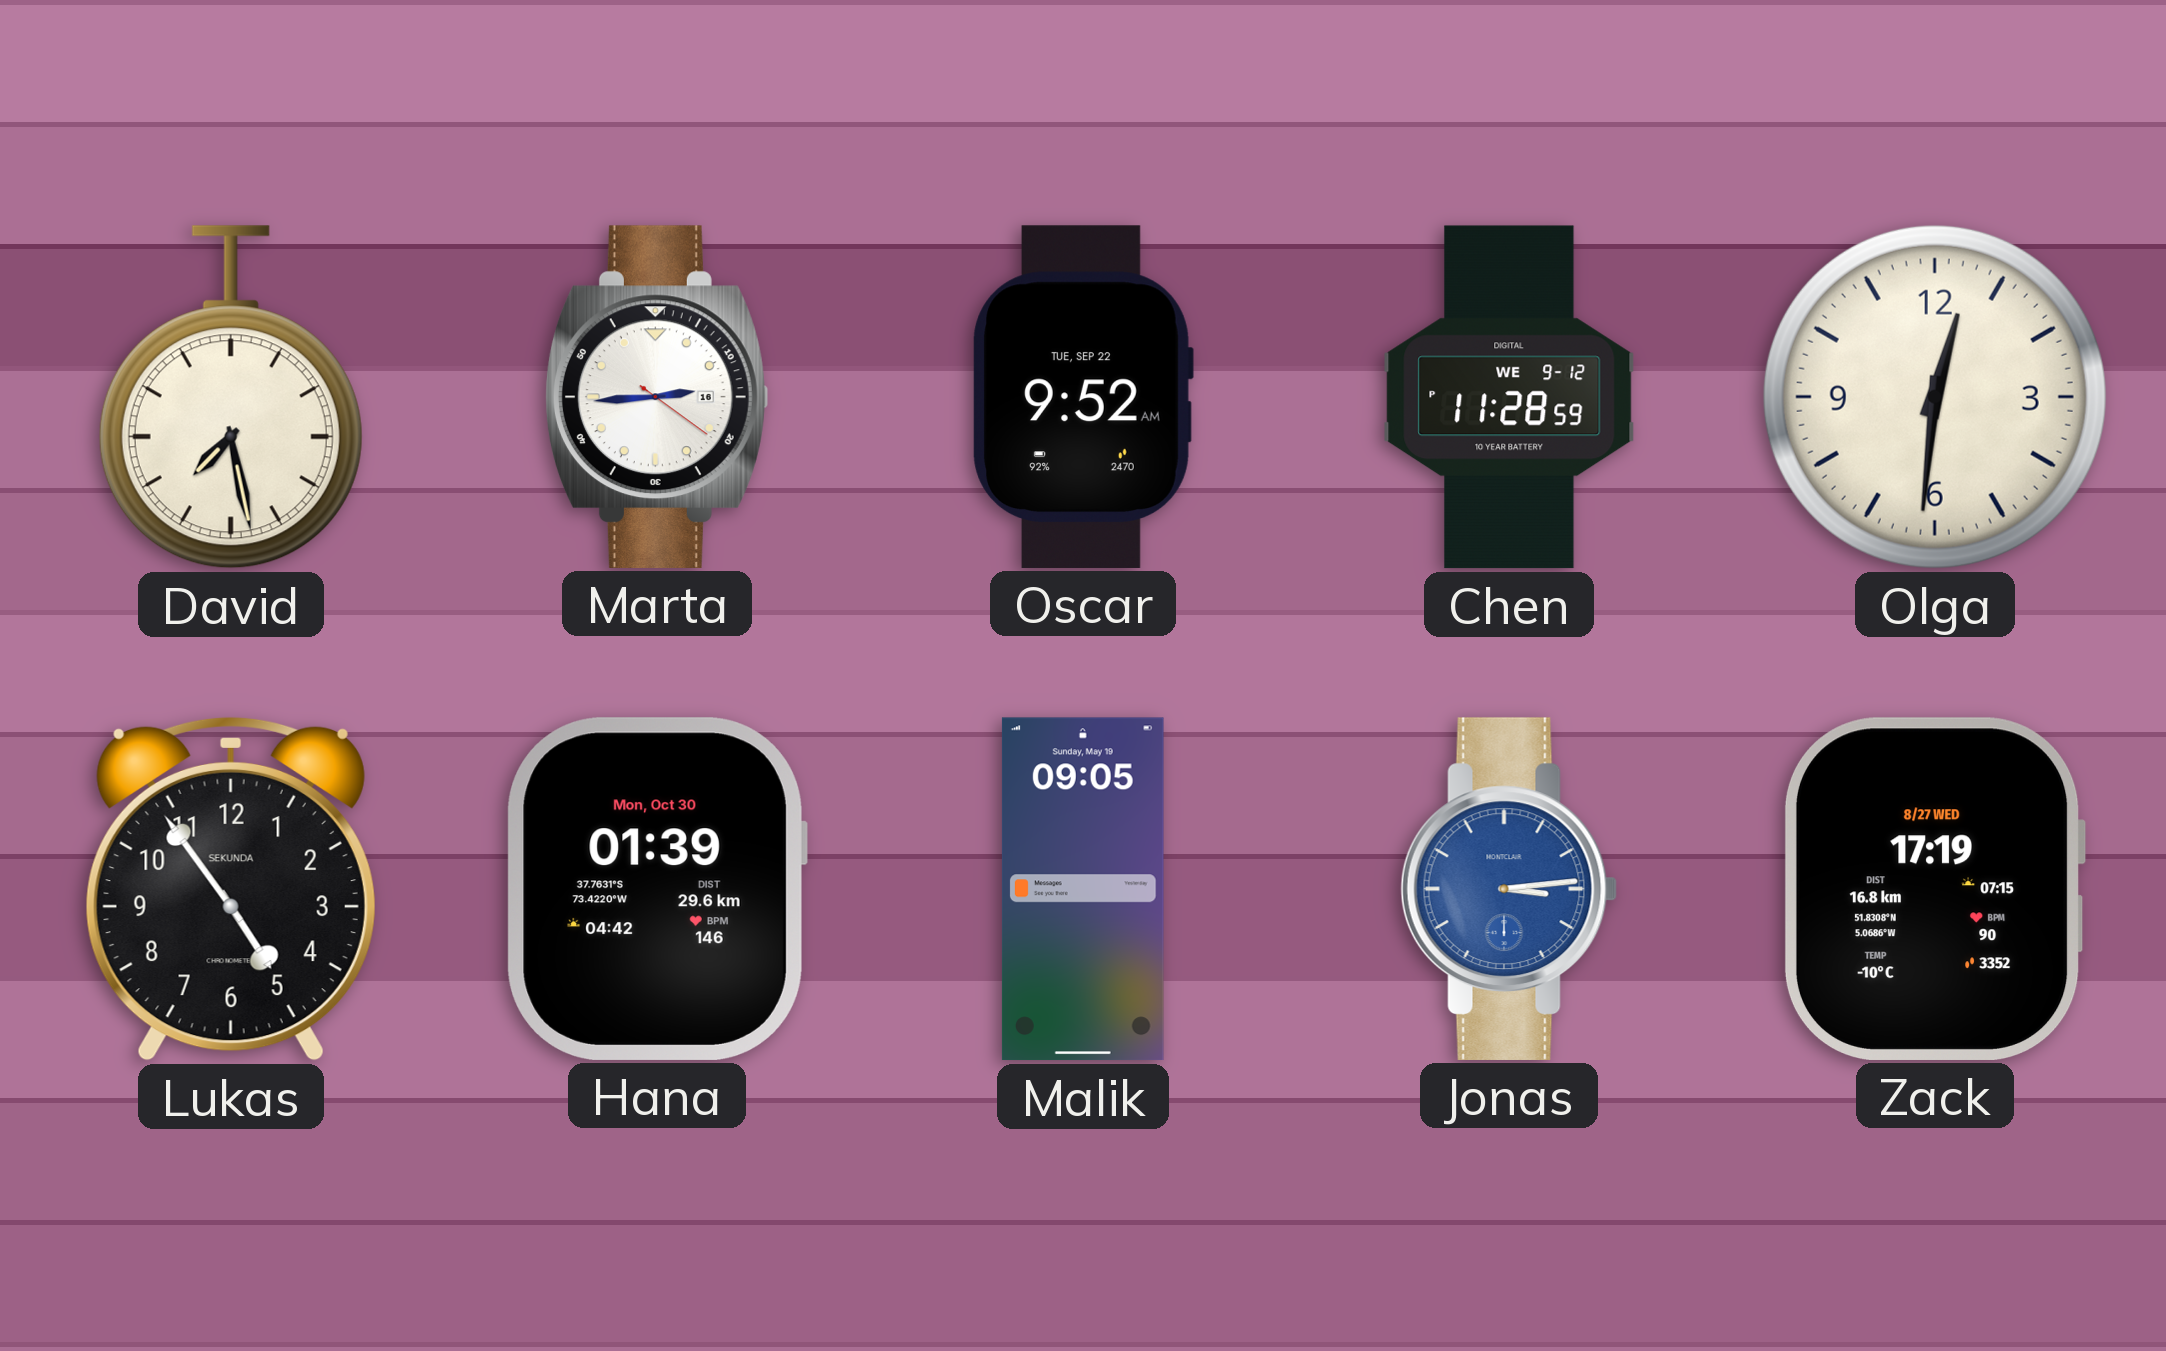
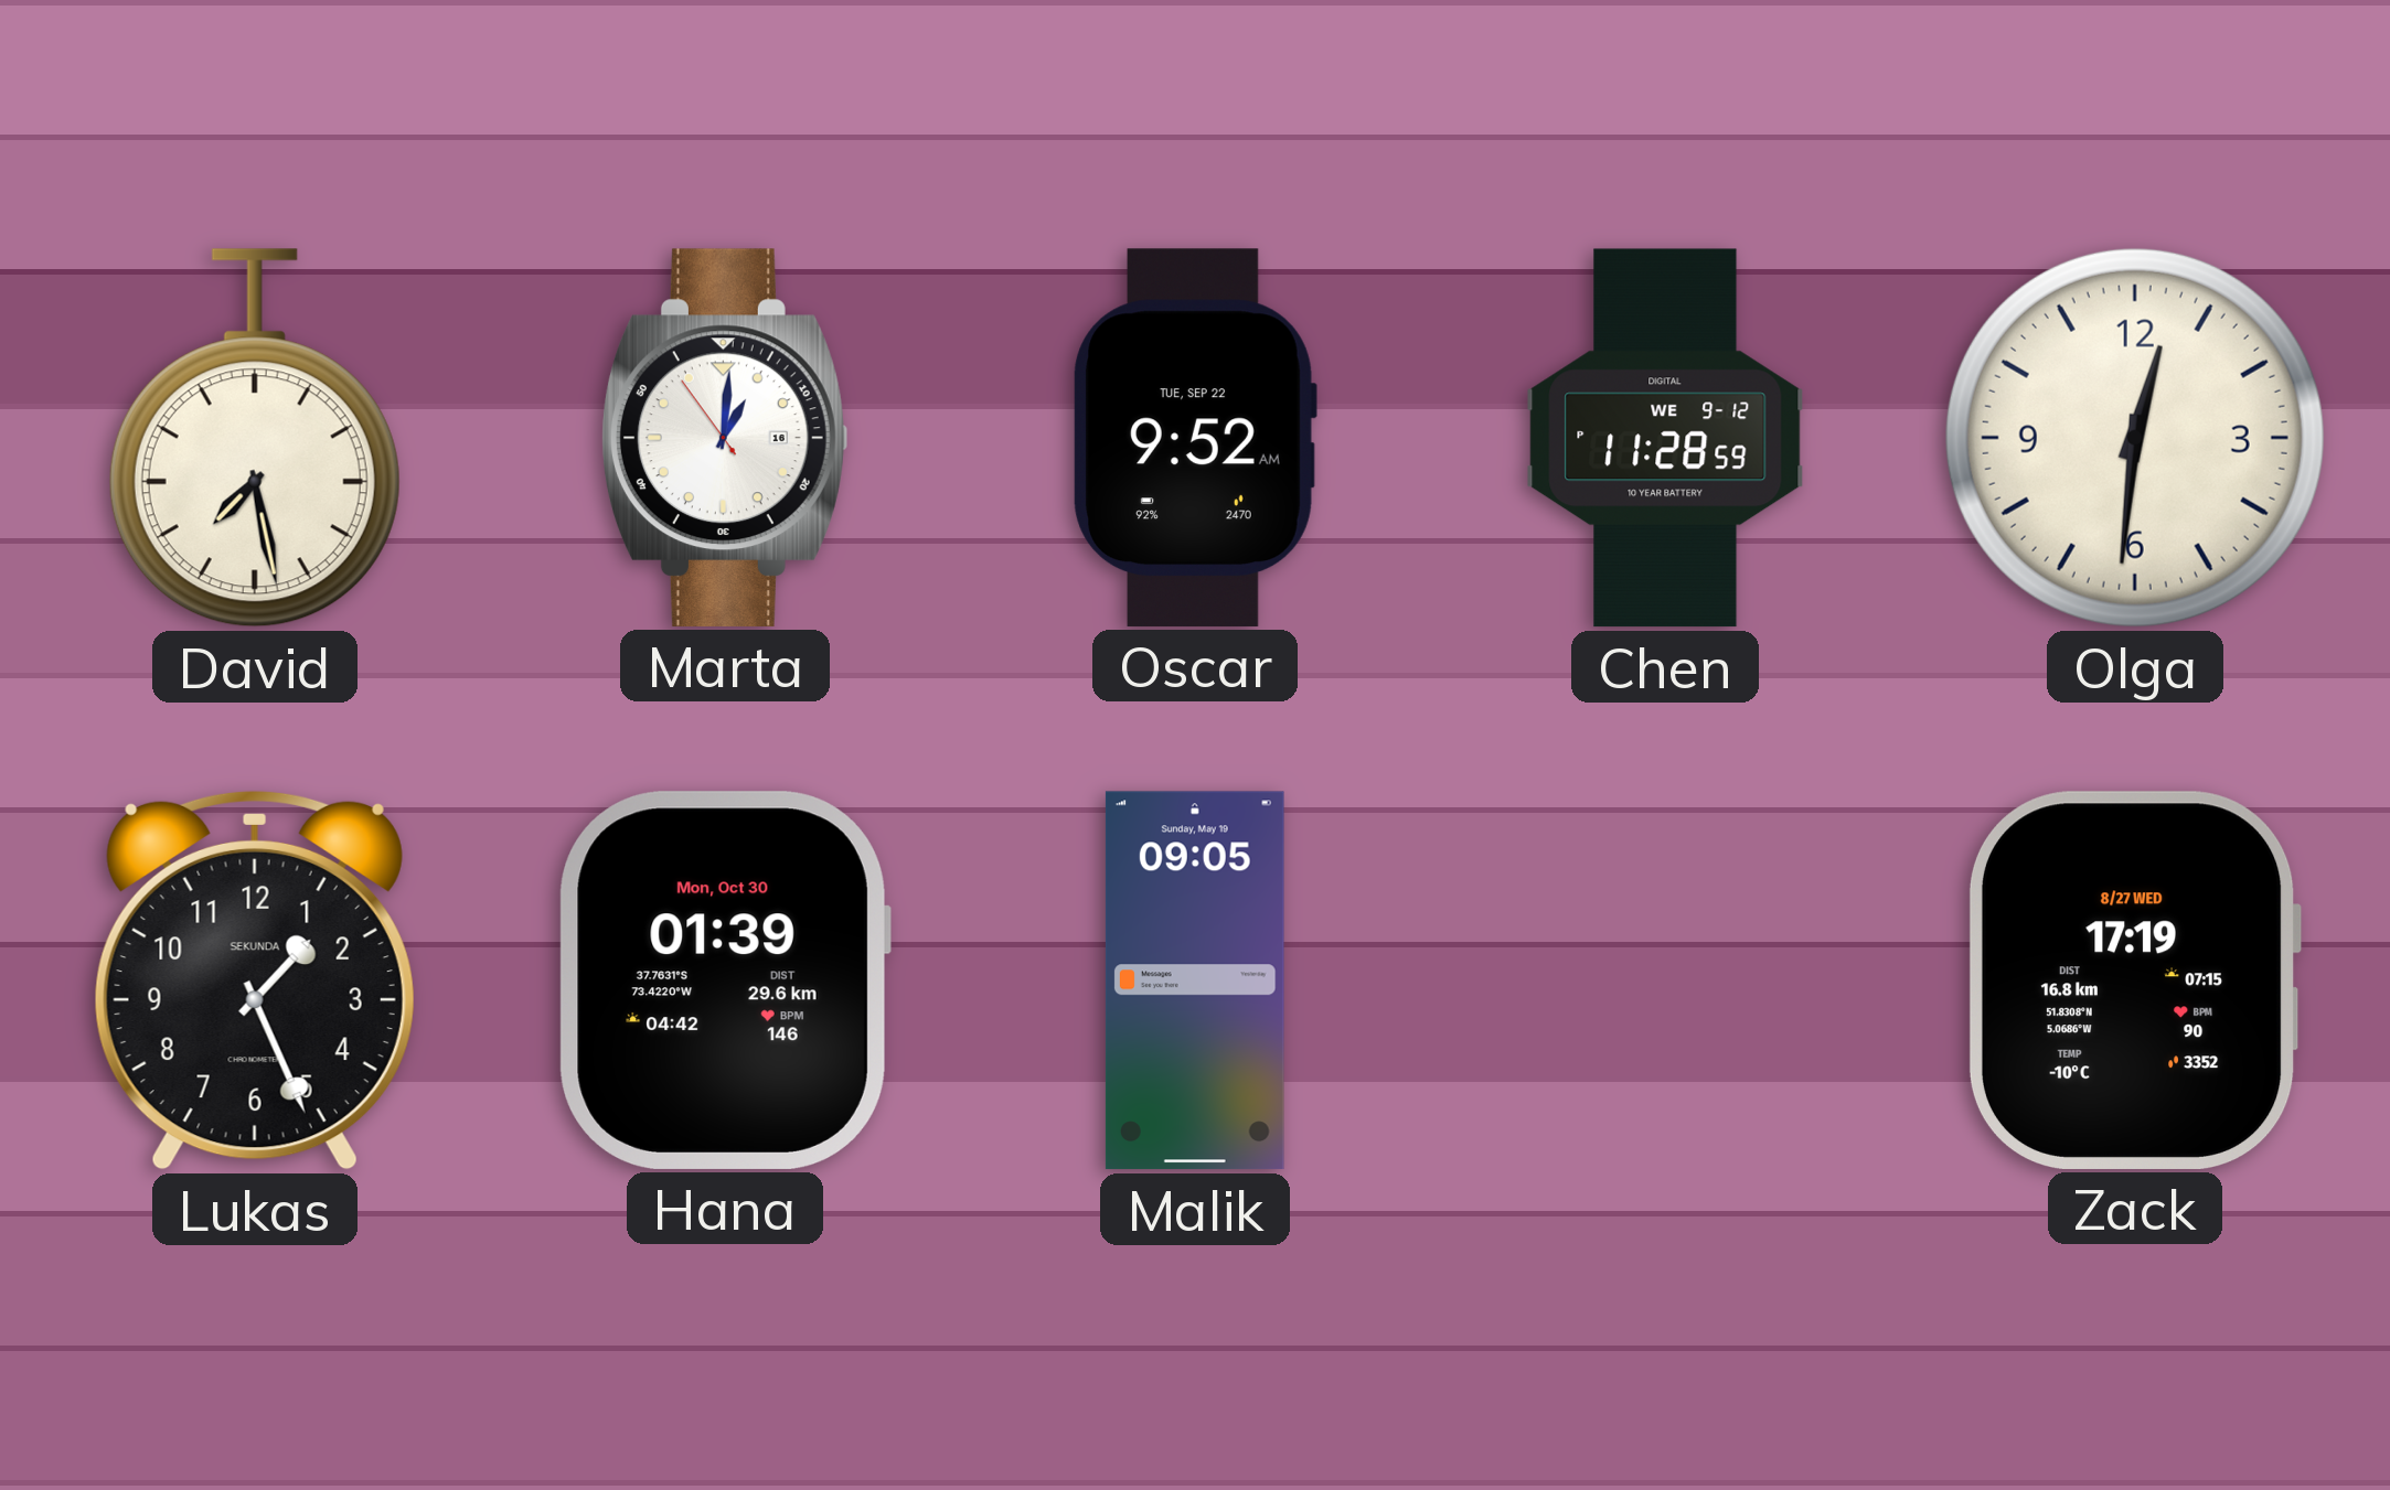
Marta: 2:44 -> 1:00
Lukas: 4:54 -> 1:26
Jonas: 3:14 -> none
